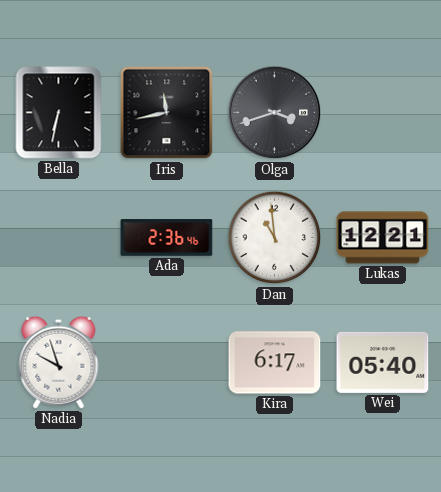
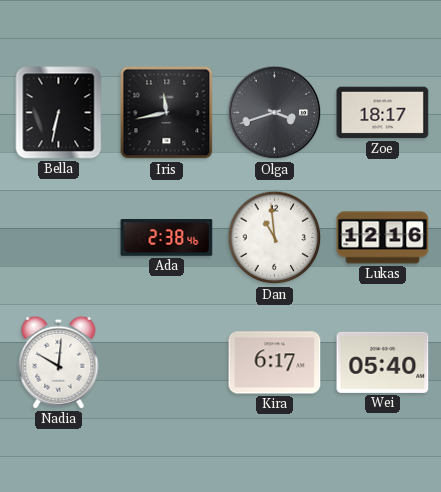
Zoe: none -> 18:17
Ada: 2:36 -> 2:38
Lukas: 12:21 -> 12:16
Nadia: 9:57 -> 10:01
